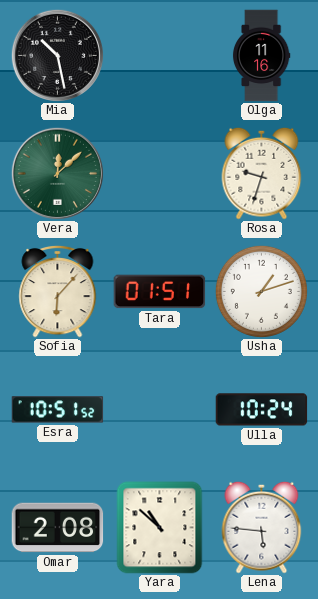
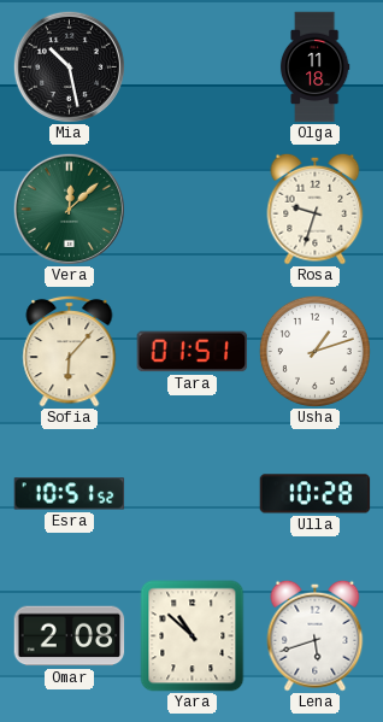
Olga: 11:16 -> 11:18
Ulla: 10:24 -> 10:28
Lena: 5:46 -> 5:42
